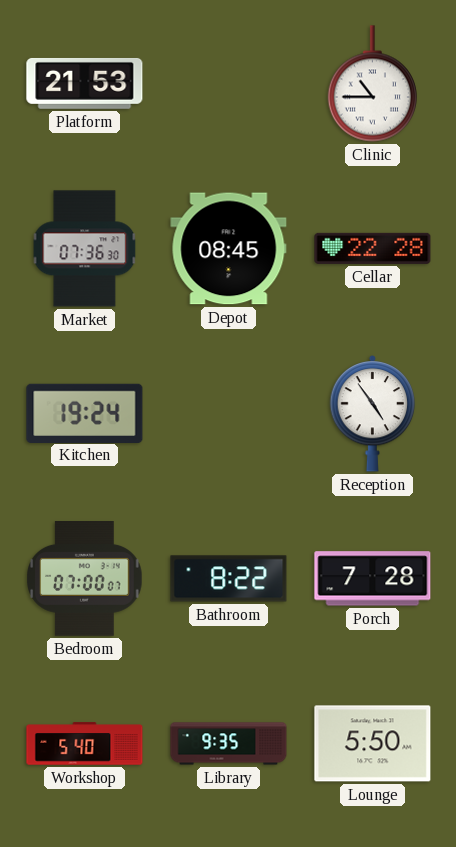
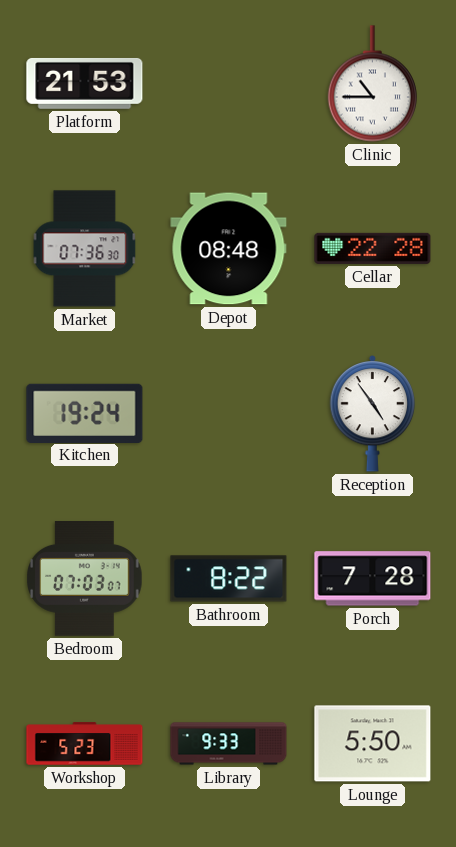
Depot: 08:45 -> 08:48
Bedroom: 07:00 -> 07:03
Workshop: 5:40 -> 5:23
Library: 9:35 -> 9:33
